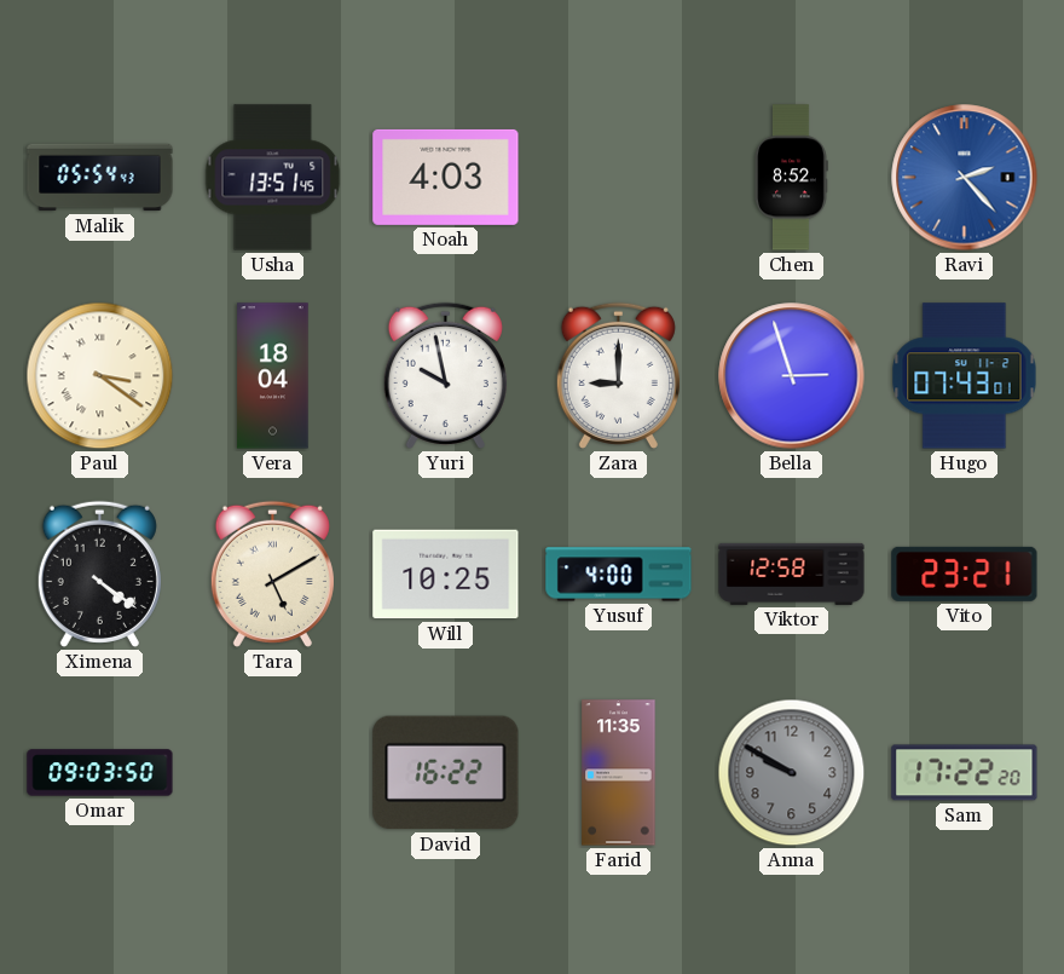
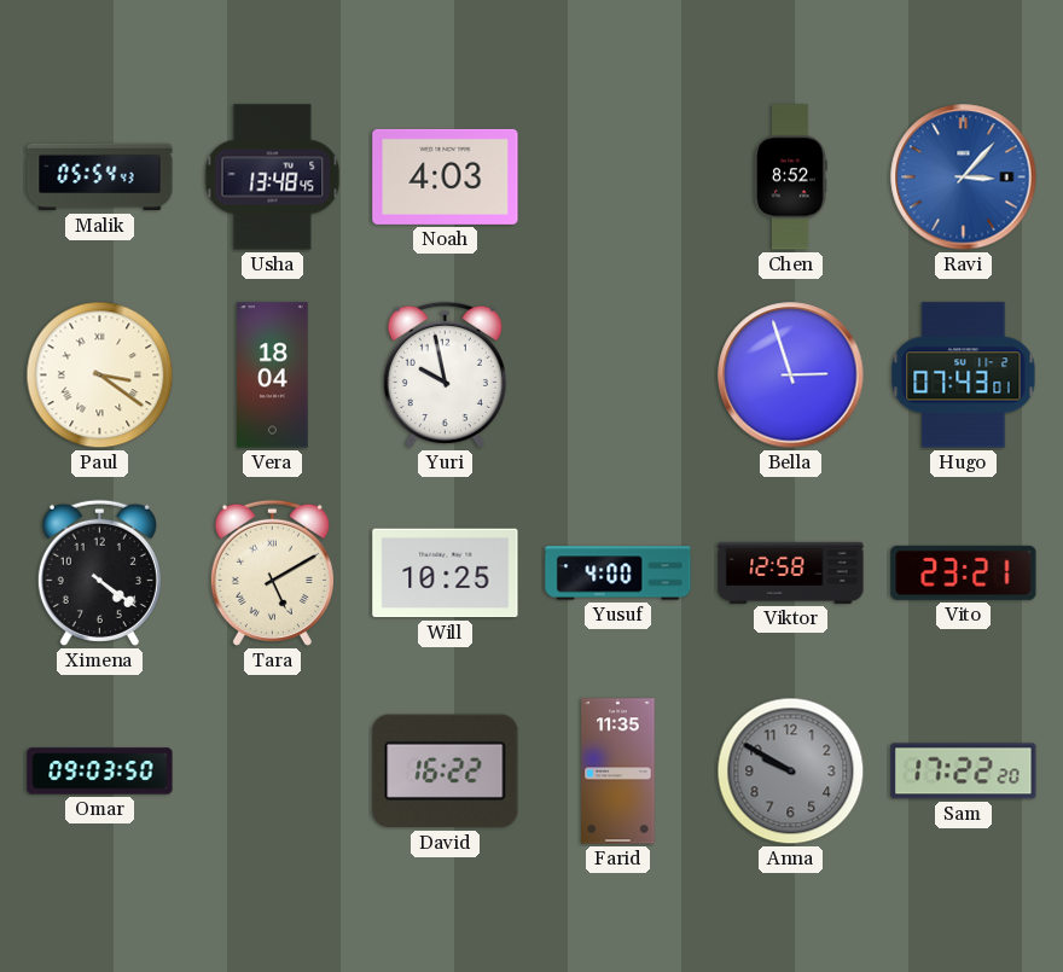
Usha: 13:51 -> 13:48
Ravi: 2:23 -> 3:07
Zara: 9:00 -> none
